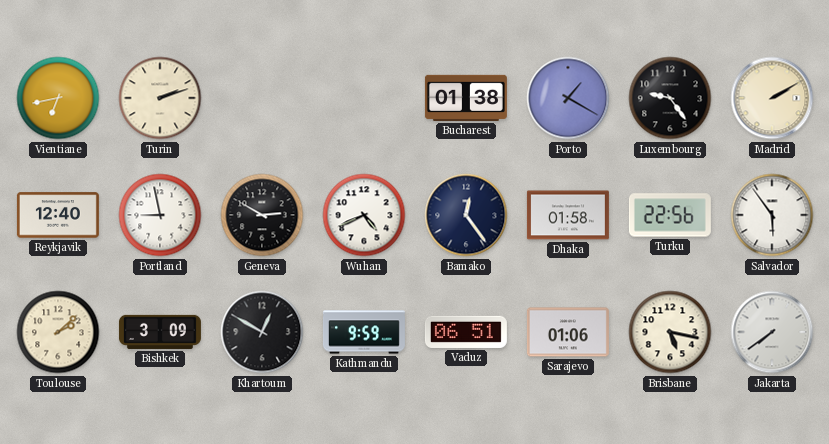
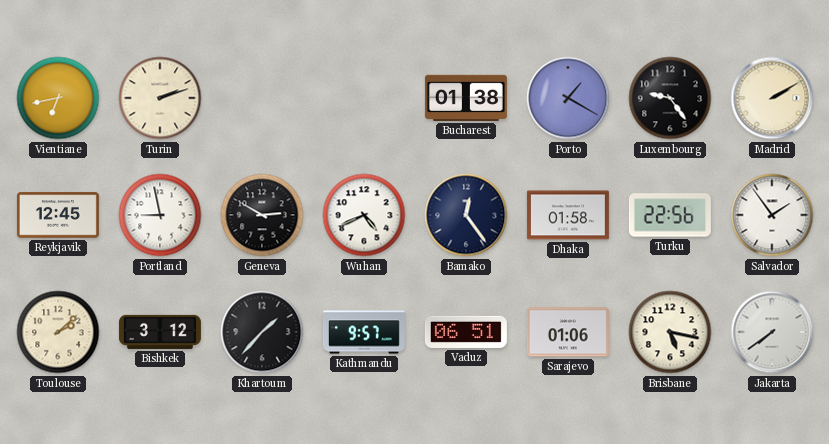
Reykjavik: 12:40 -> 12:45
Salvador: 5:54 -> 1:54
Bishkek: 3:09 -> 3:12
Khartoum: 12:50 -> 1:37
Kathmandu: 9:59 -> 9:57
